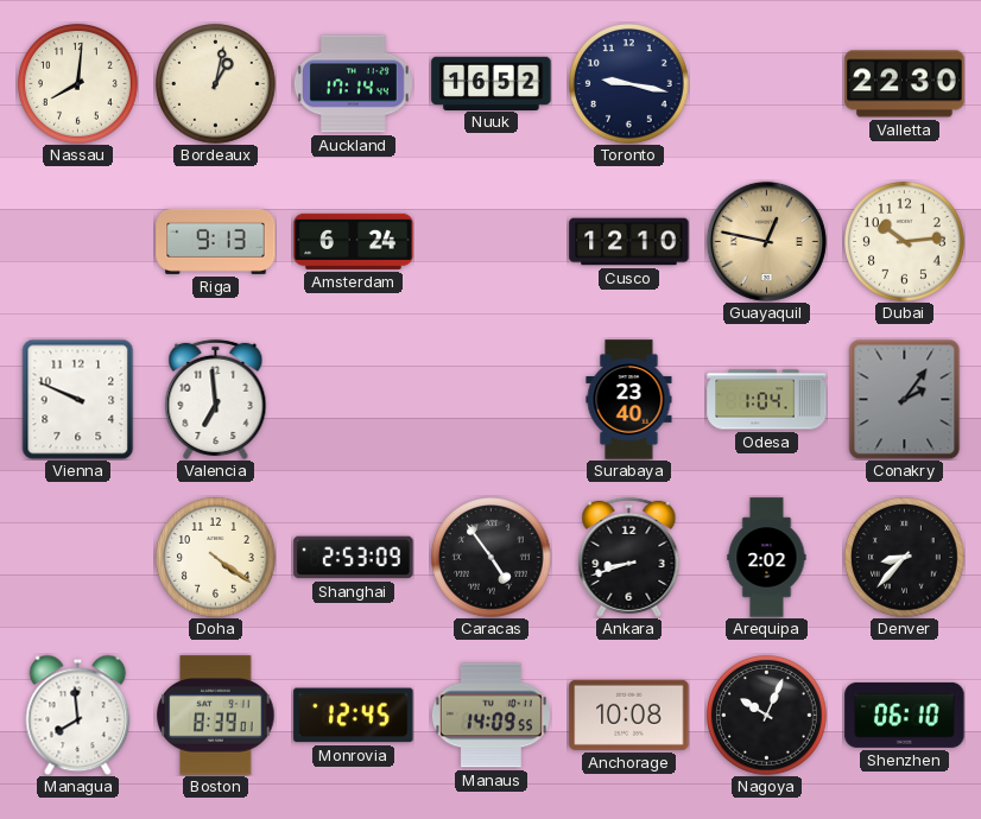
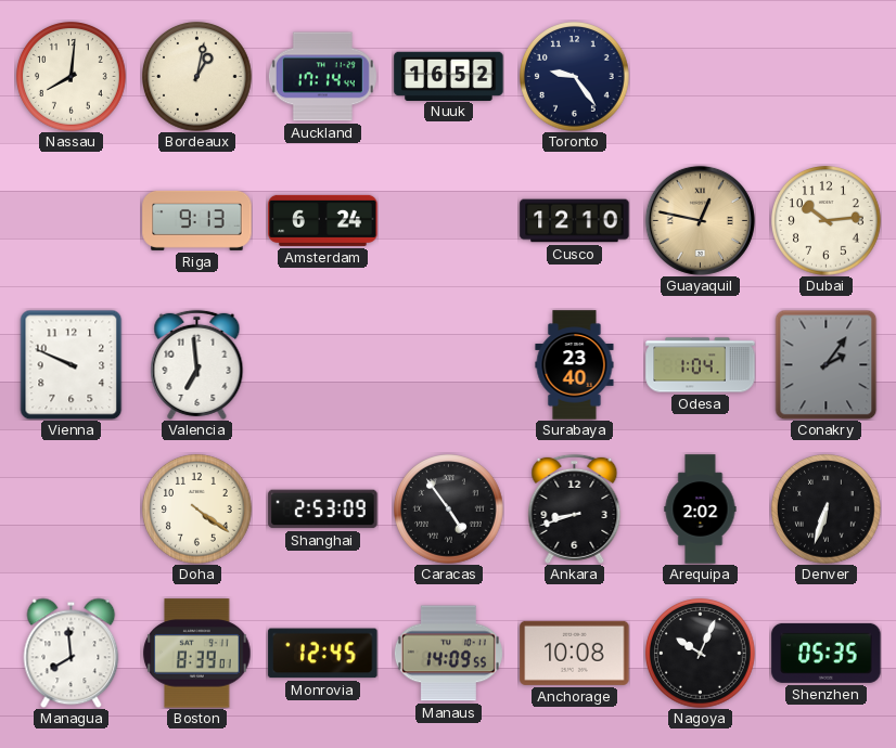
Toronto: 9:17 -> 9:24
Valletta: 22:30 -> none
Denver: 8:37 -> 6:33
Shenzhen: 06:10 -> 05:35
